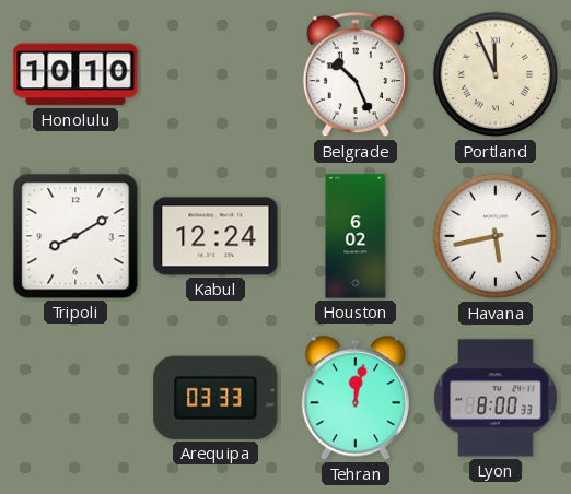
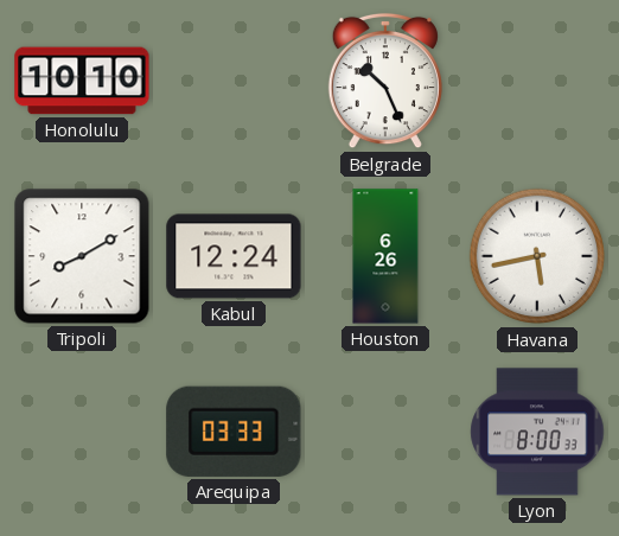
Portland: 11:56 -> none
Houston: 6:02 -> 6:26
Tehran: 12:02 -> none
